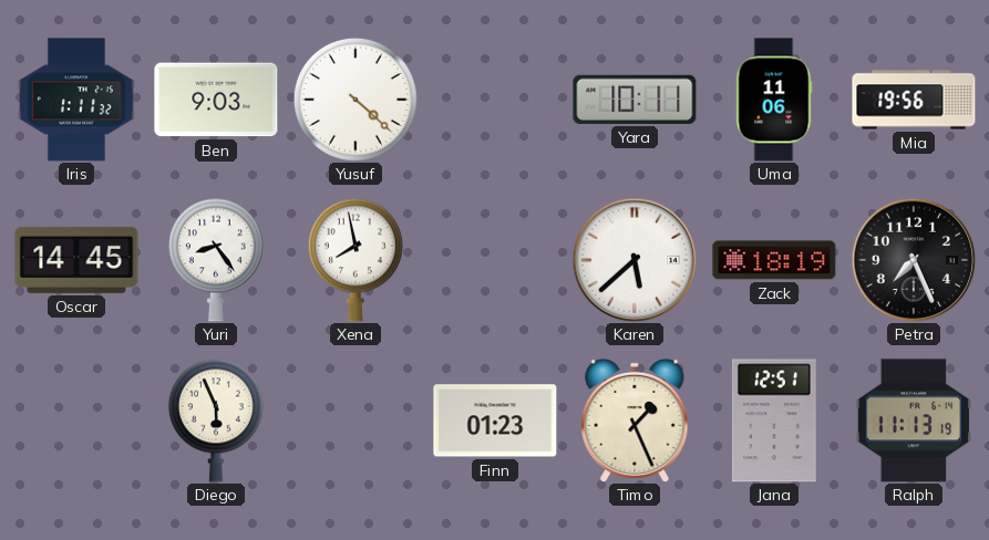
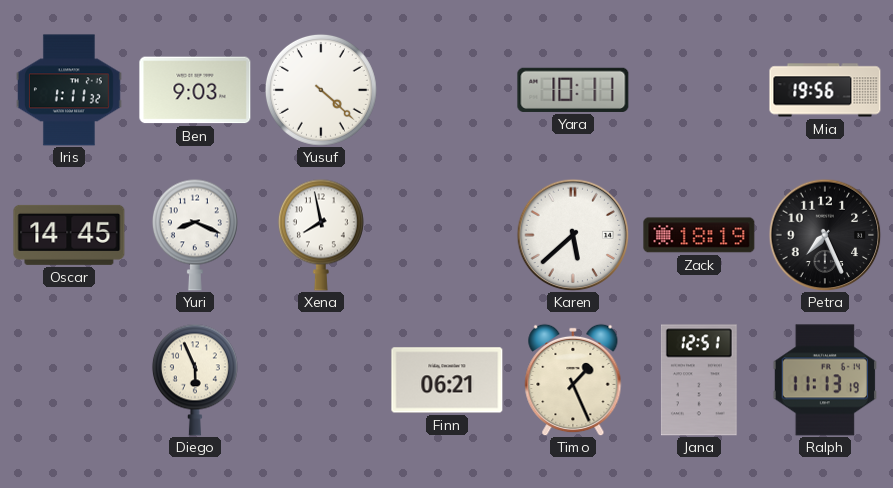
Uma: 11:06 -> none
Yuri: 8:24 -> 8:19
Finn: 01:23 -> 06:21
